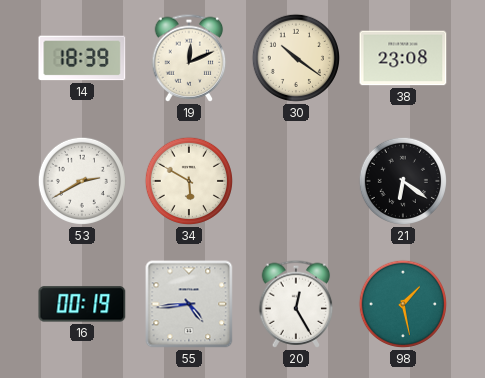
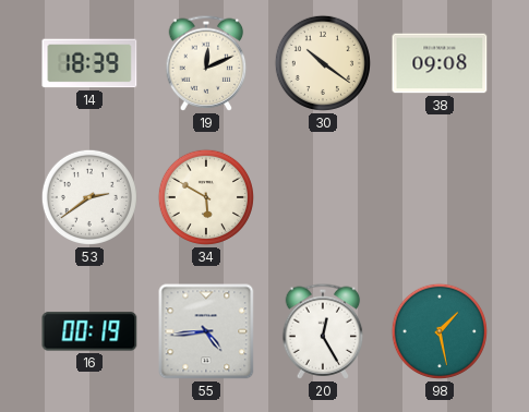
38: 23:08 -> 09:08
53: 2:40 -> 2:39
21: 6:21 -> none
